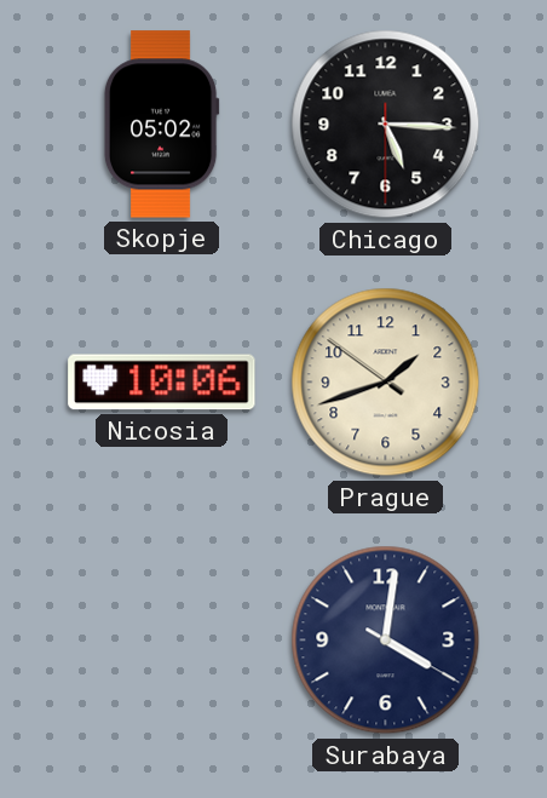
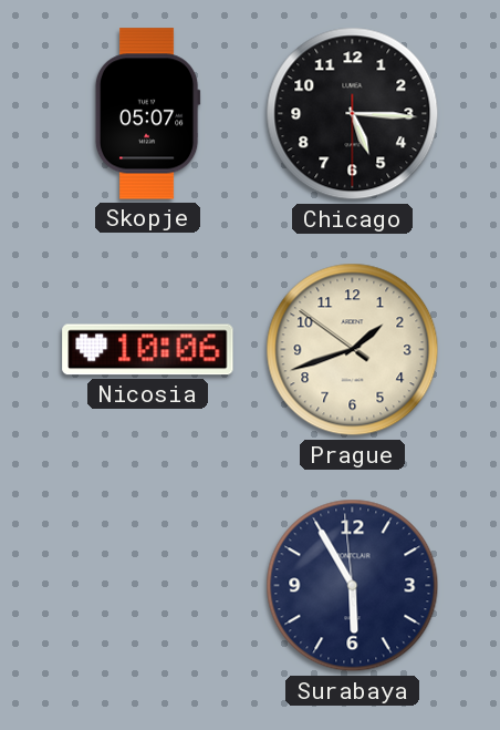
Skopje: 05:02 -> 05:07
Surabaya: 4:01 -> 5:54
